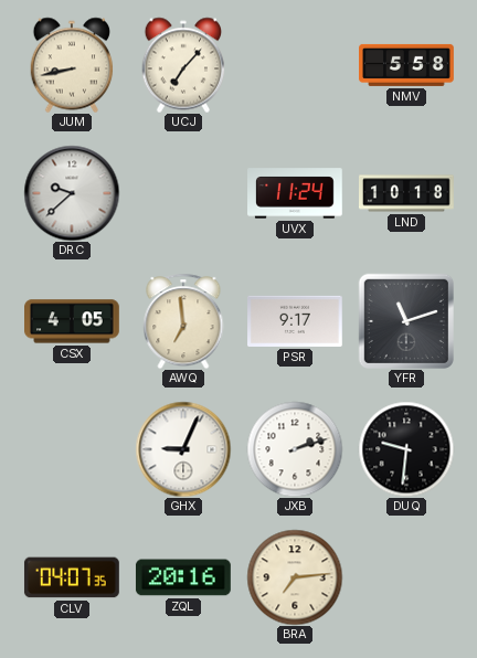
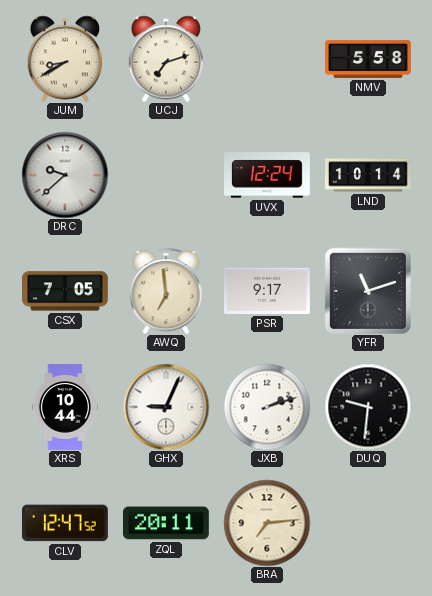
JUM: 8:43 -> 8:40
UCJ: 7:07 -> 7:12
UVX: 11:24 -> 12:24
LND: 10:18 -> 10:14
CSX: 4:05 -> 7:05
XRS: none -> 10:44
CLV: 04:07 -> 12:47
ZQL: 20:16 -> 20:11
